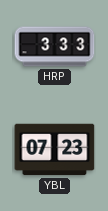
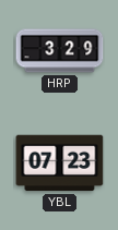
HRP: 3:33 -> 3:29
